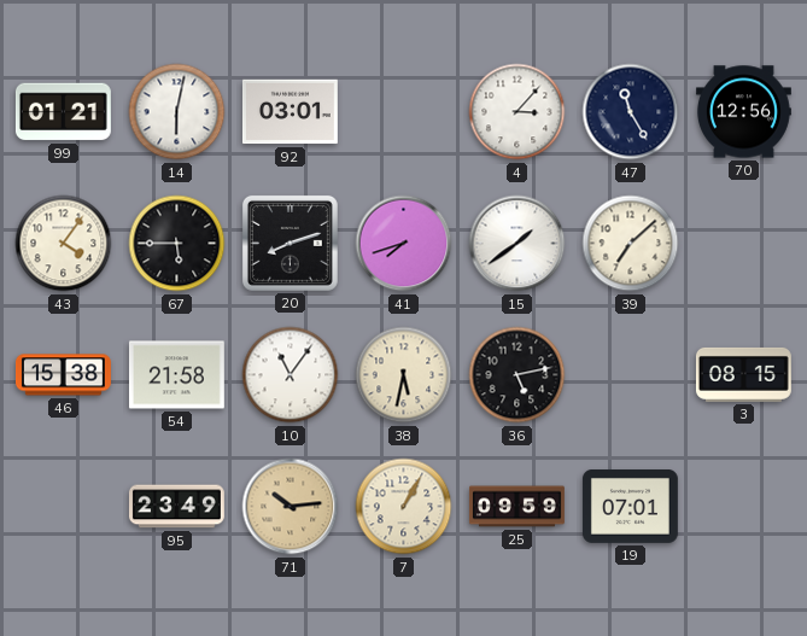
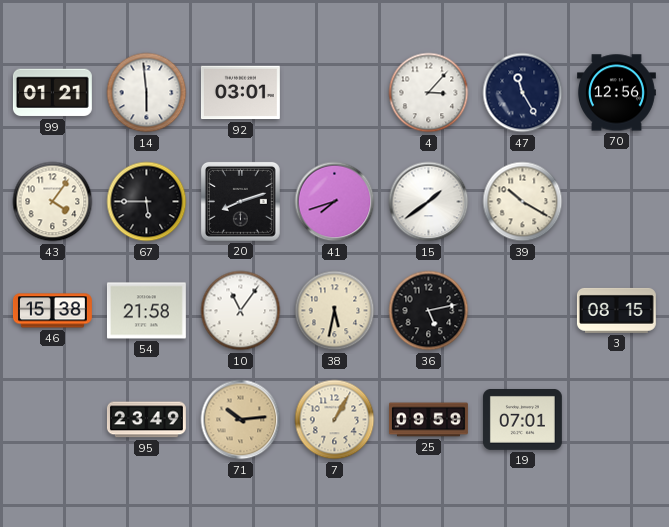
14: 6:02 -> 5:59
39: 7:08 -> 10:20
